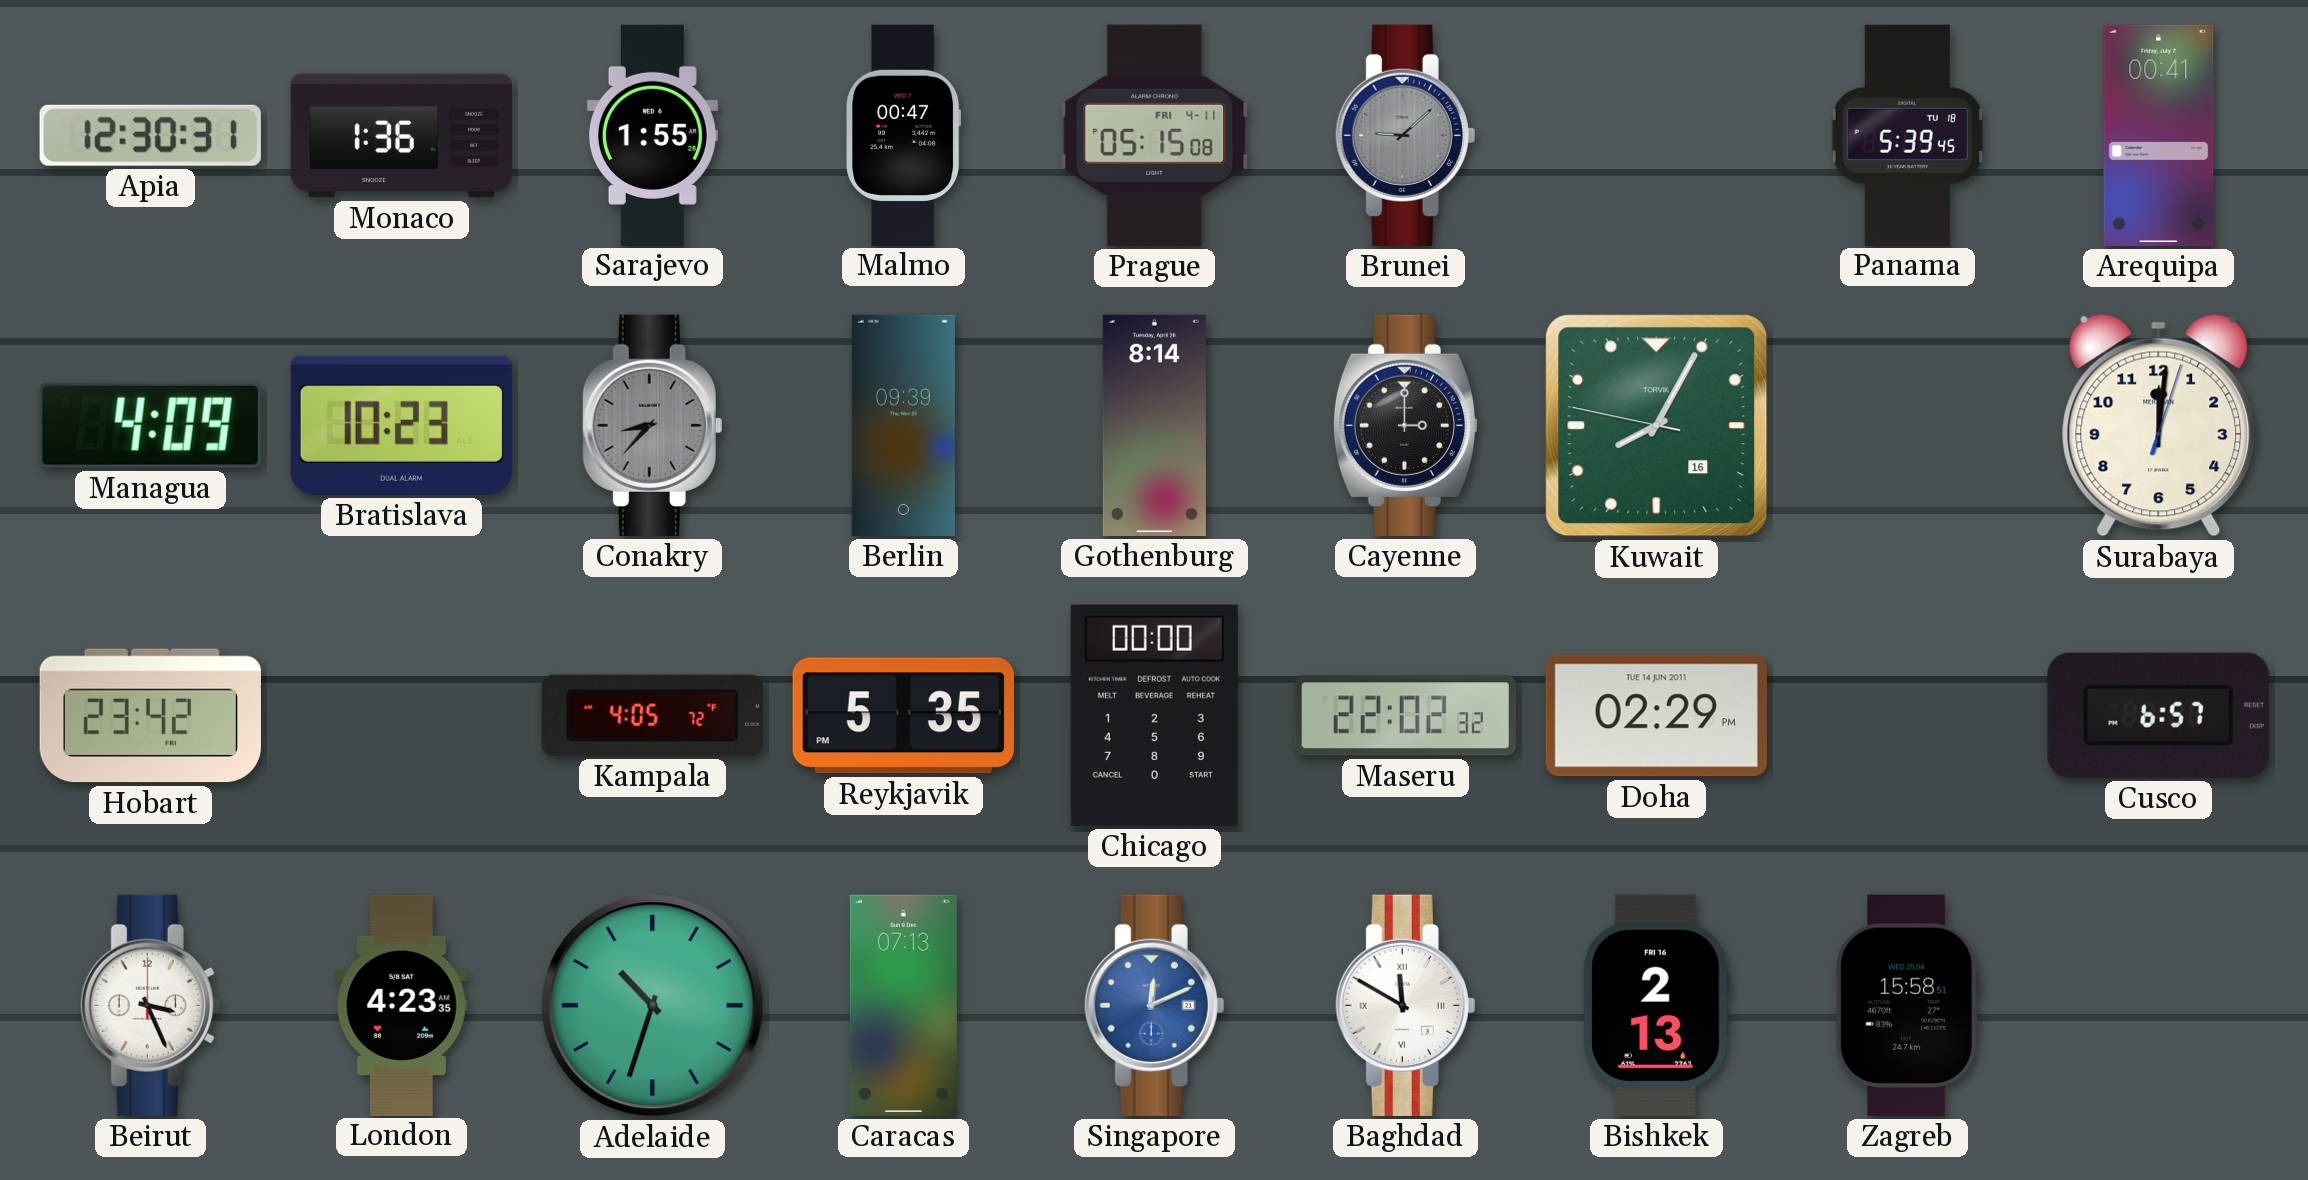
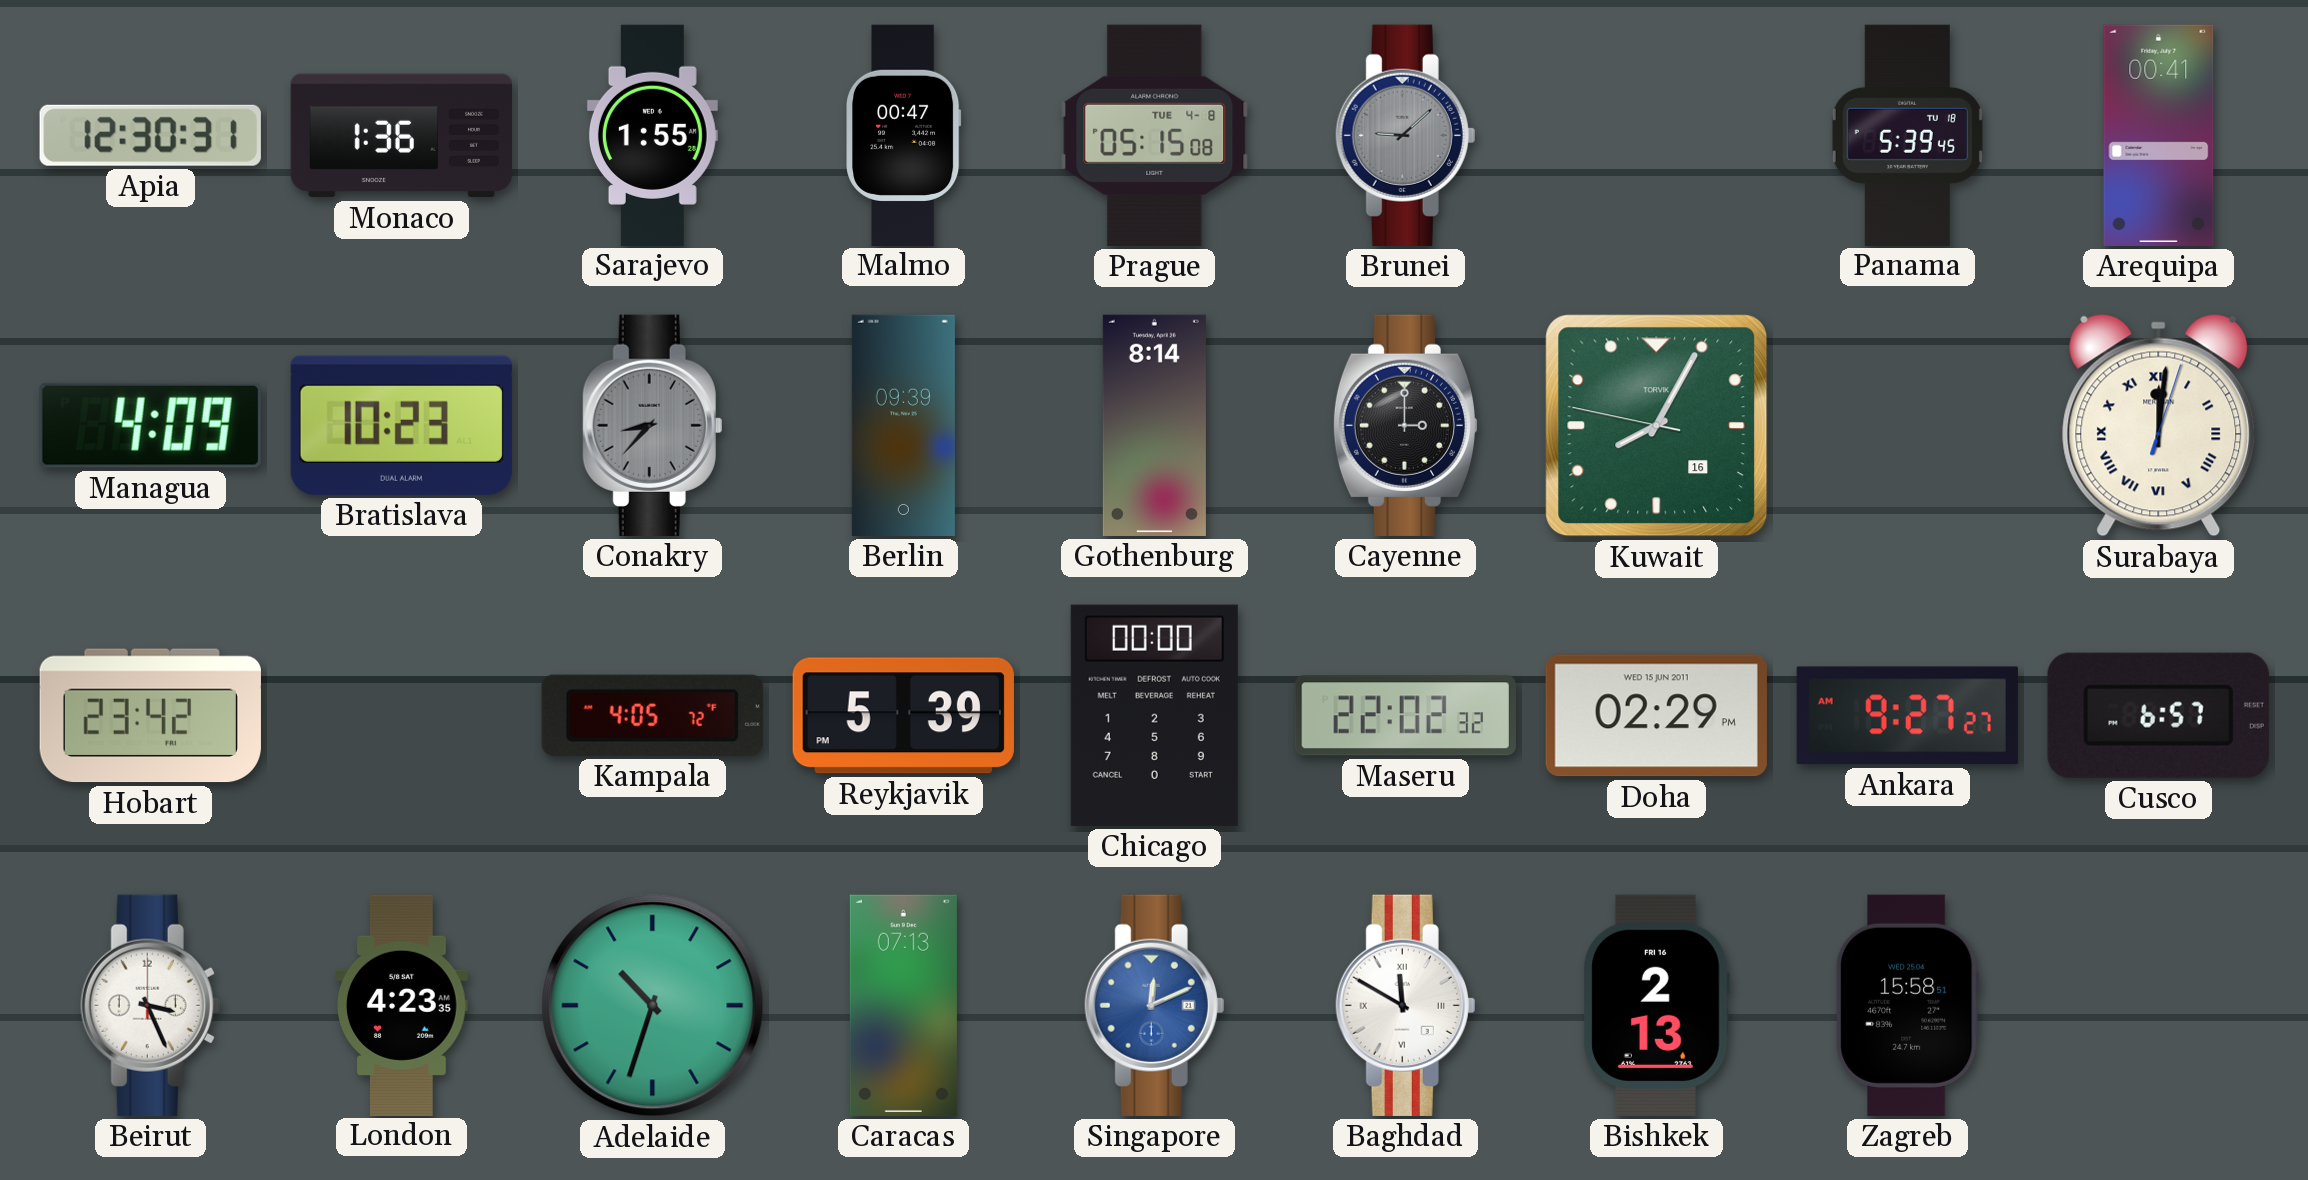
Prague date: FRI 4-11 -> TUE 4-8
Surabaya numerals: Arabic -> Roman
Reykjavik: 5:35 -> 5:39
Doha date: TUE 14 JUN 2011 -> WED 15 JUN 2011
Ankara: none -> 9:27
